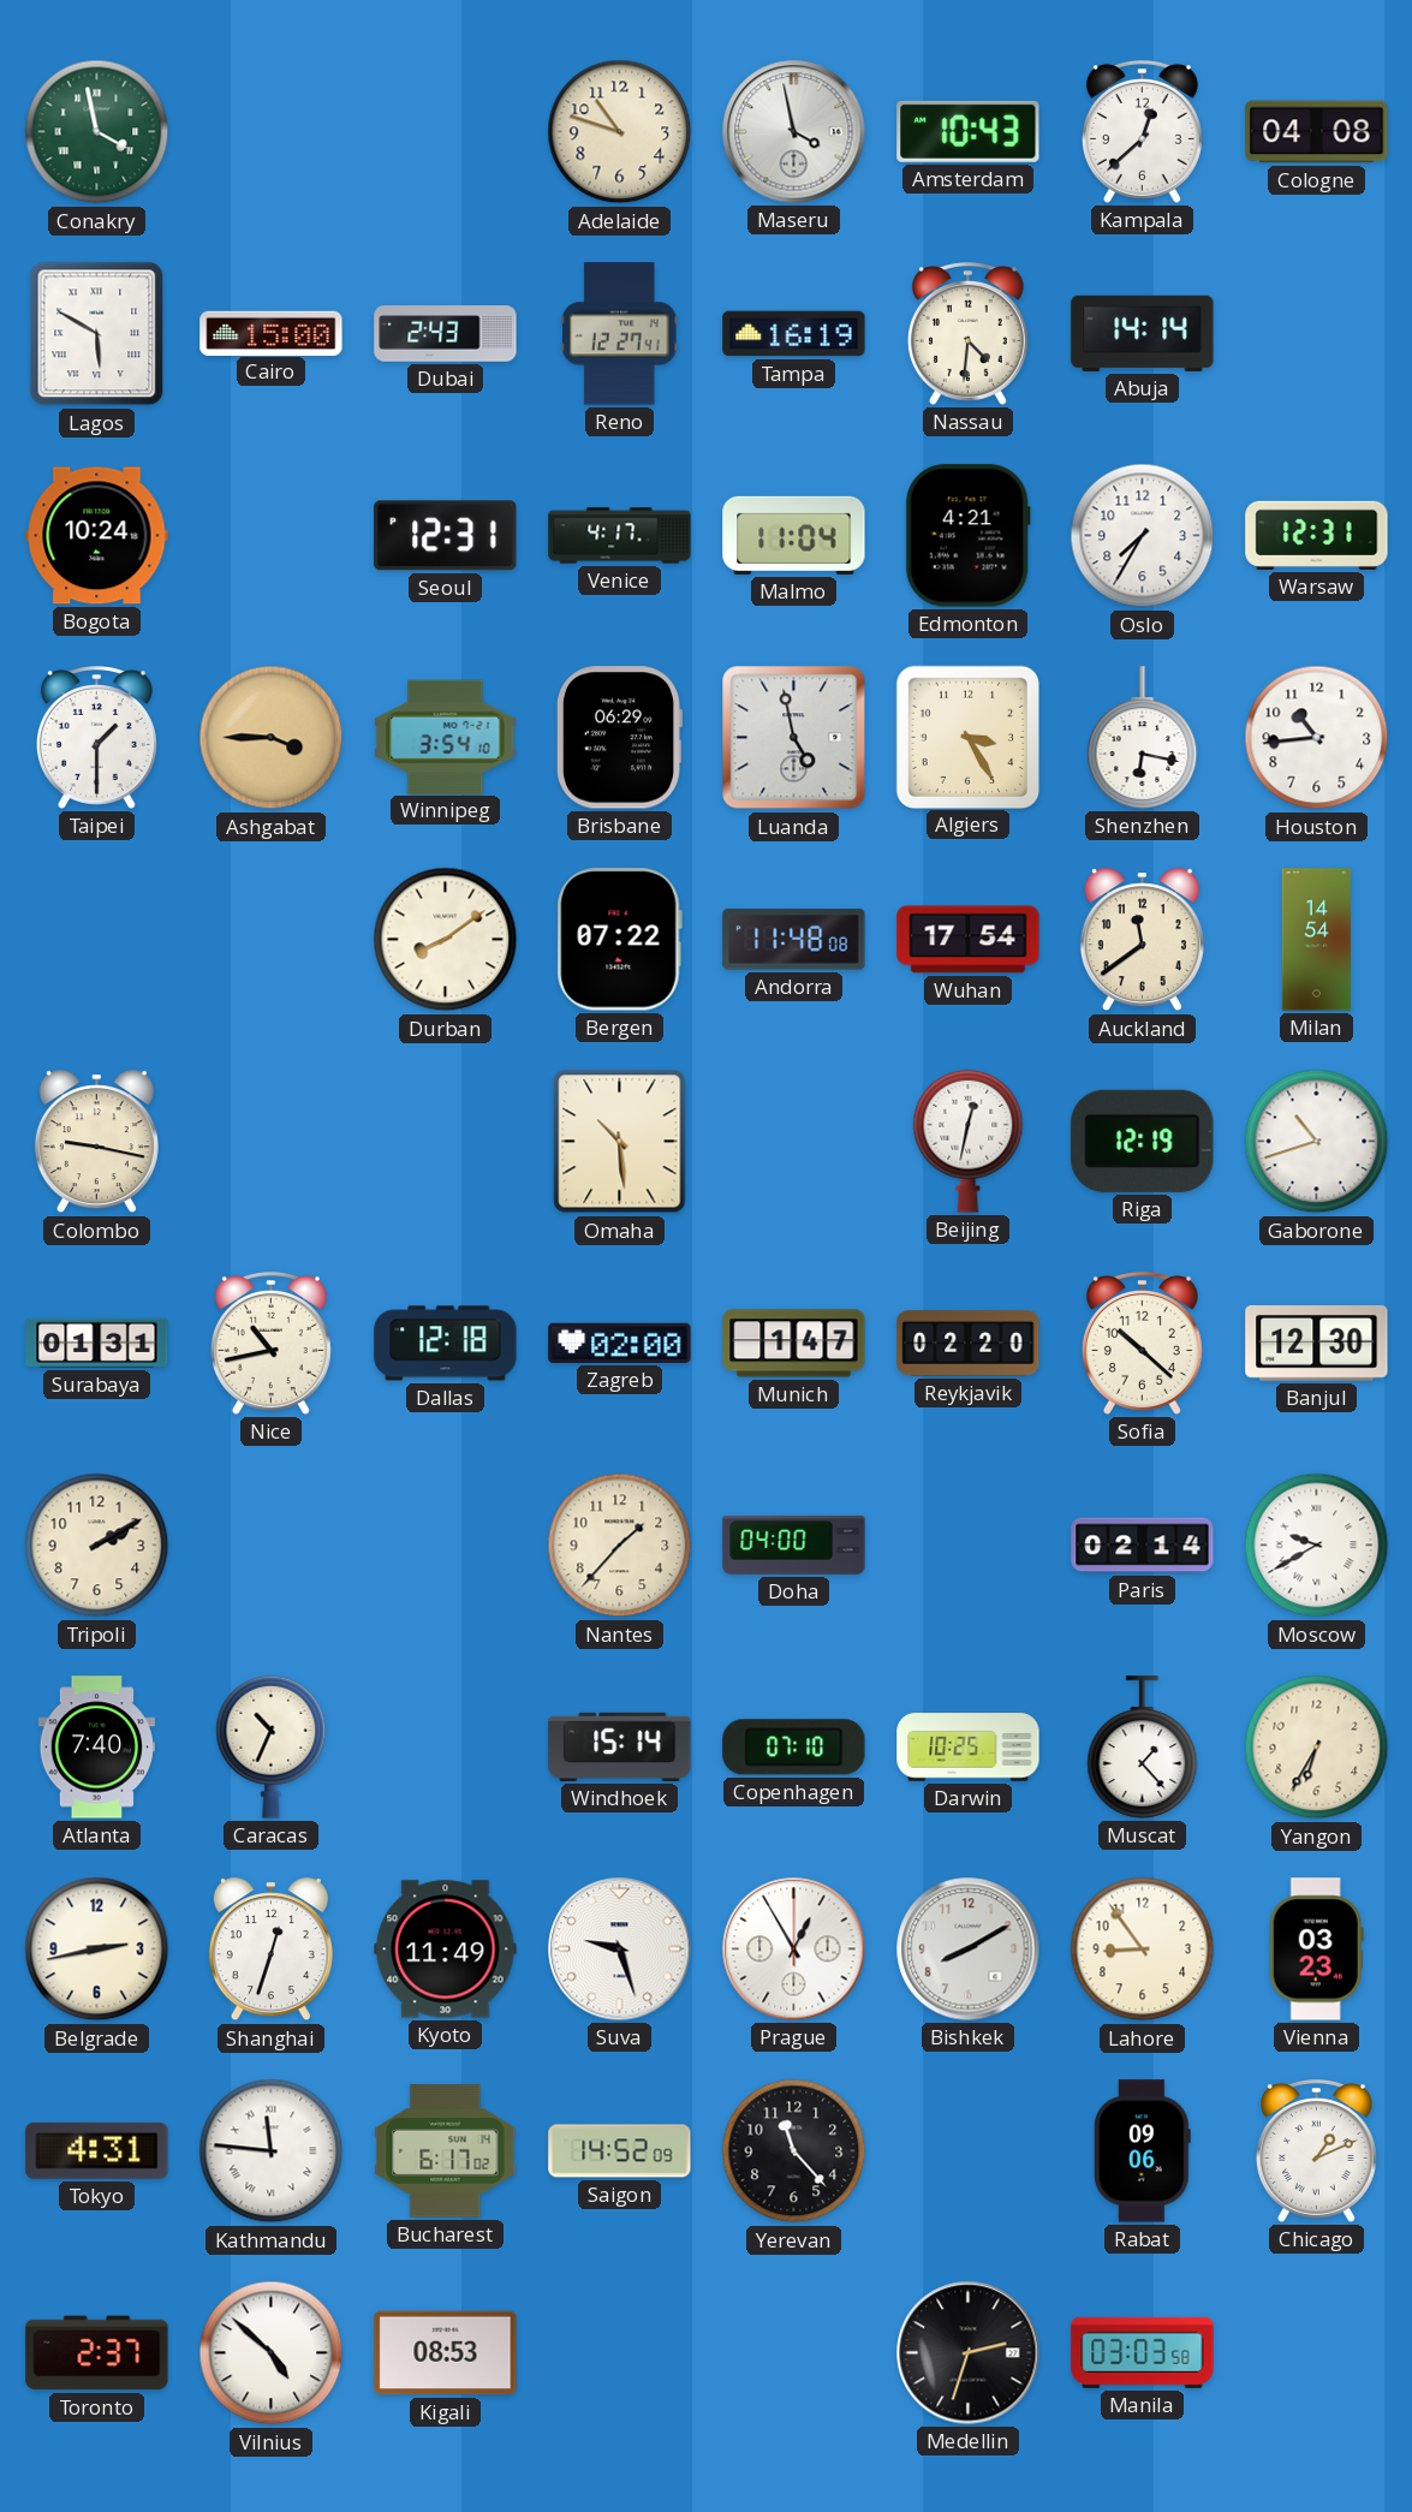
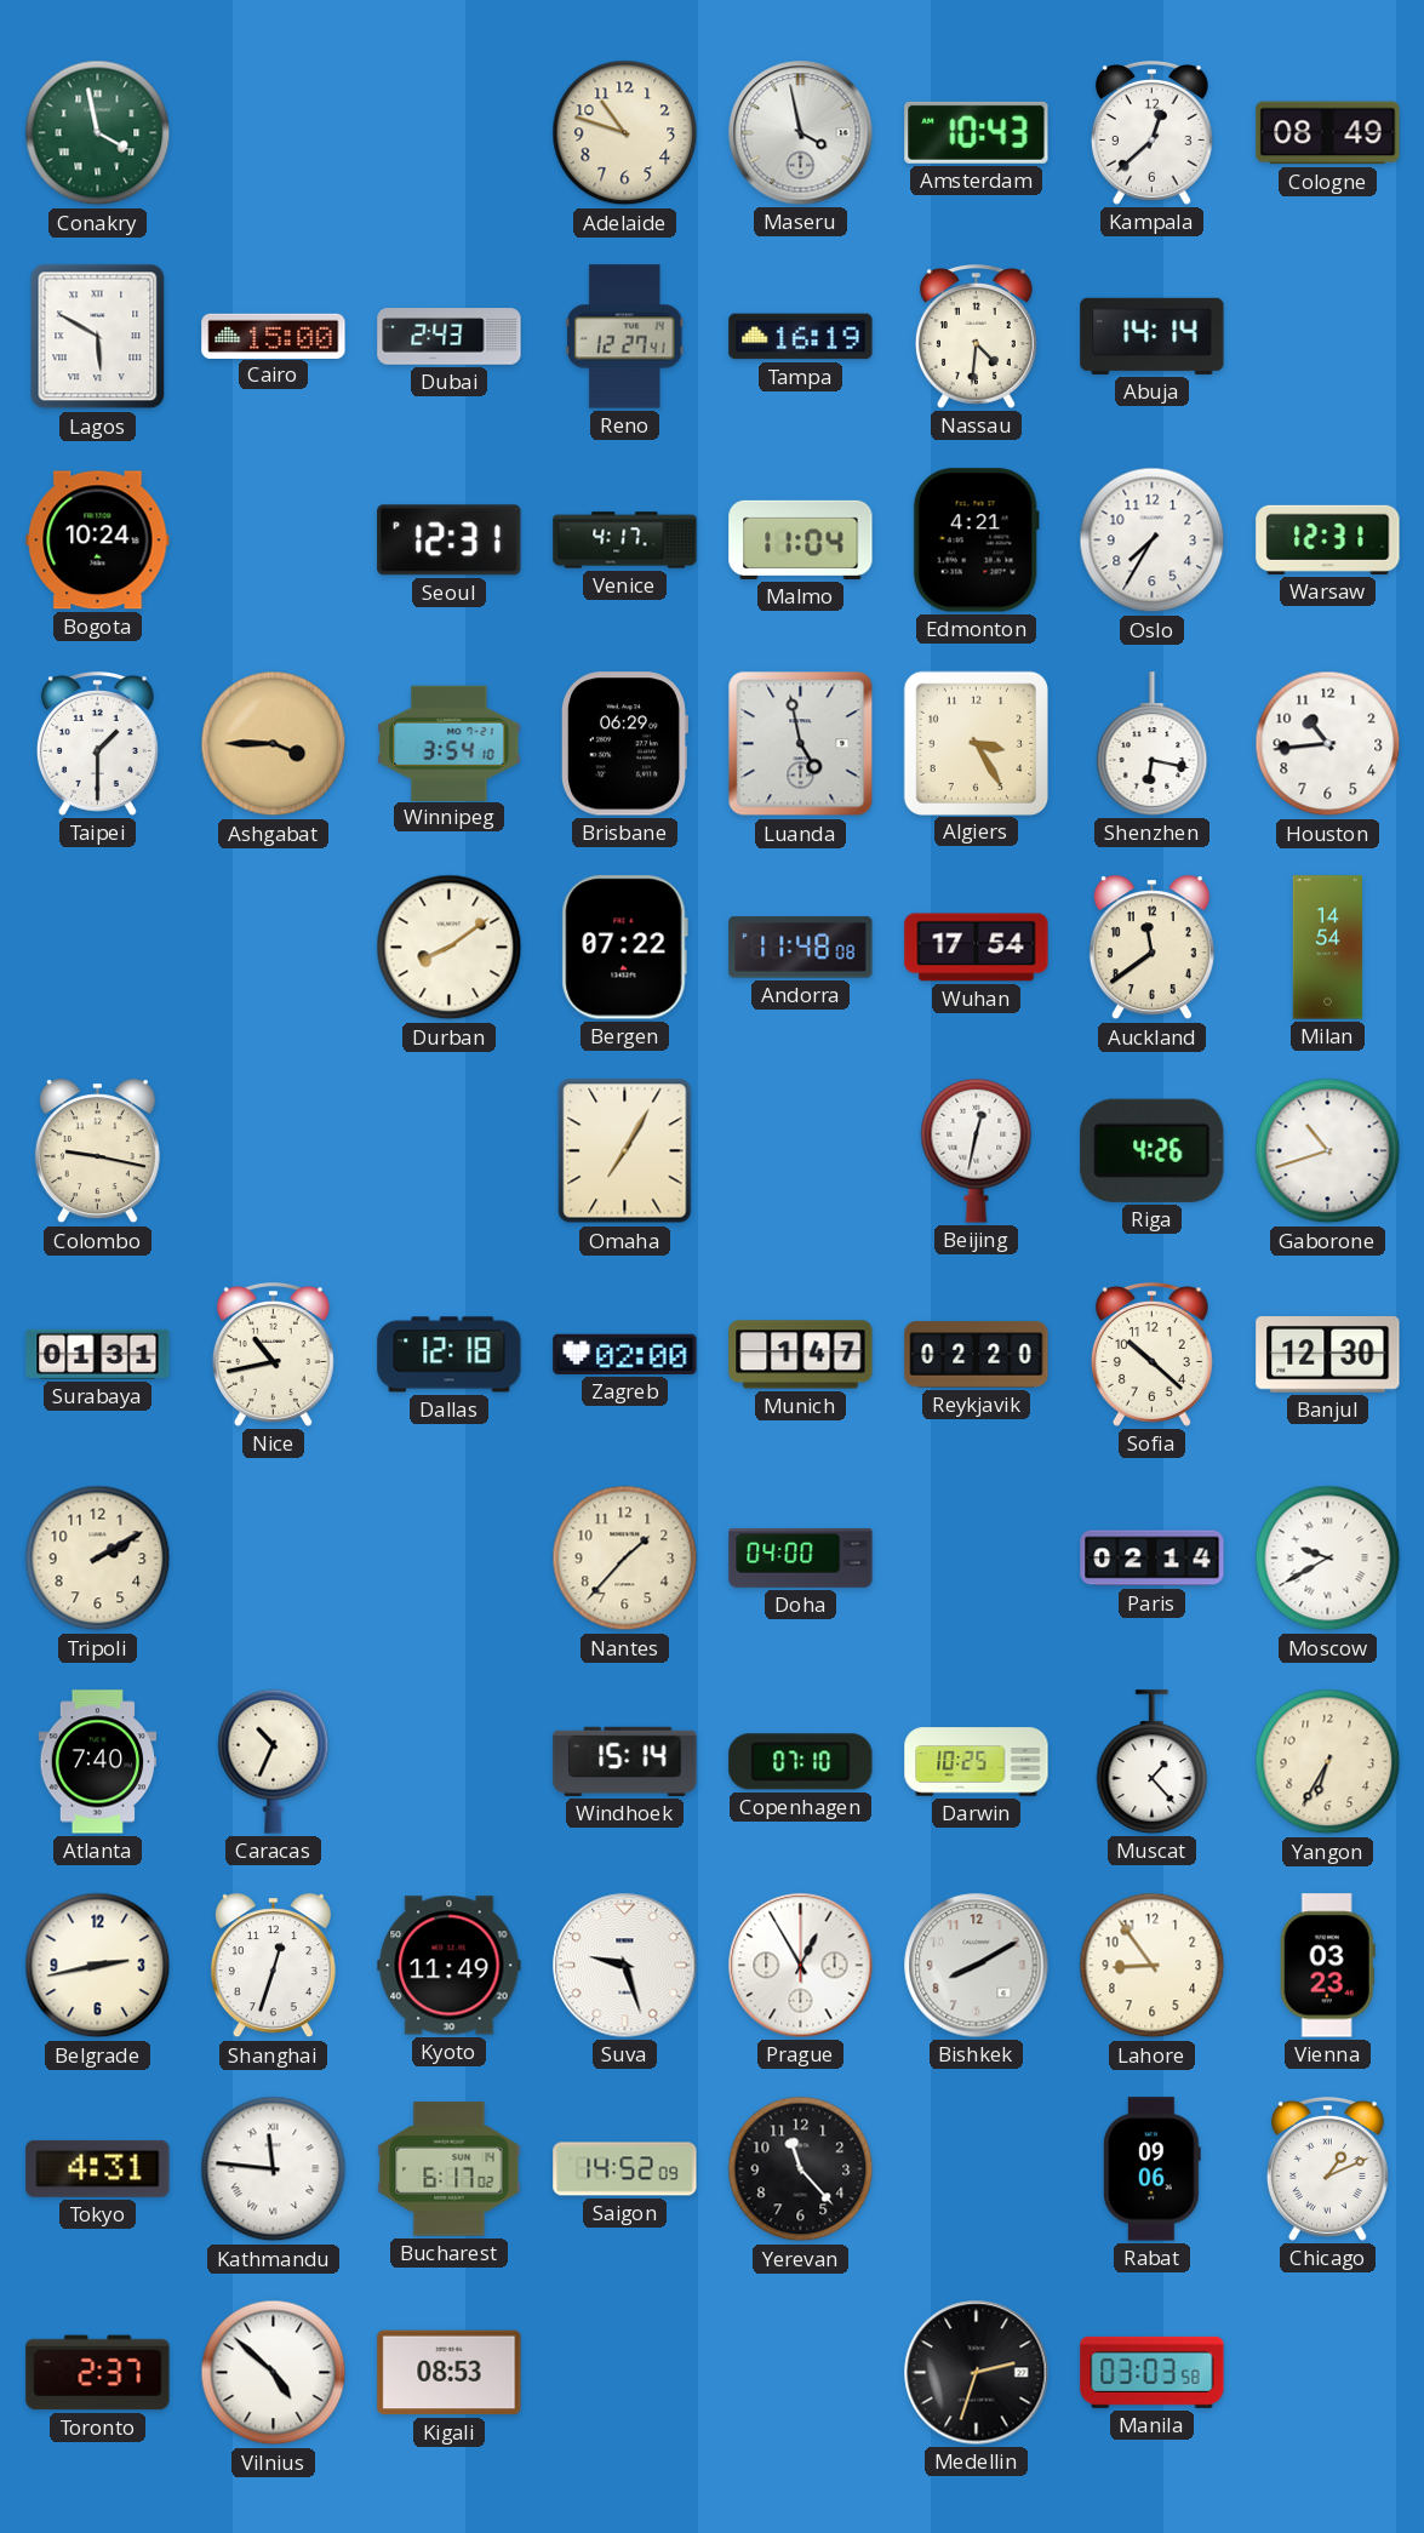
Cologne: 04:08 -> 08:49
Omaha: 10:29 -> 7:05
Riga: 12:19 -> 4:26
